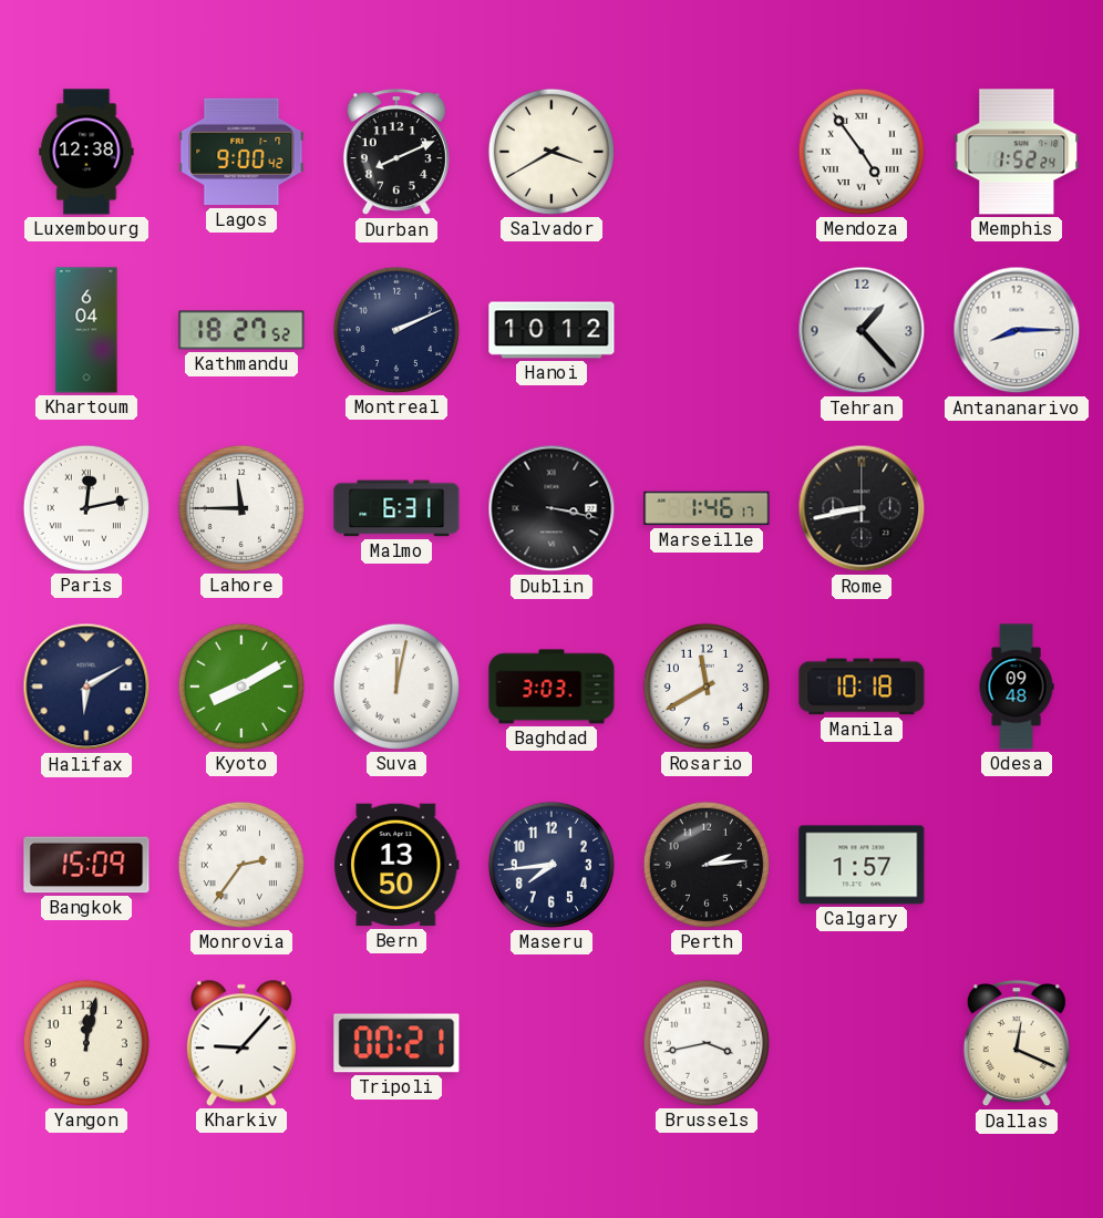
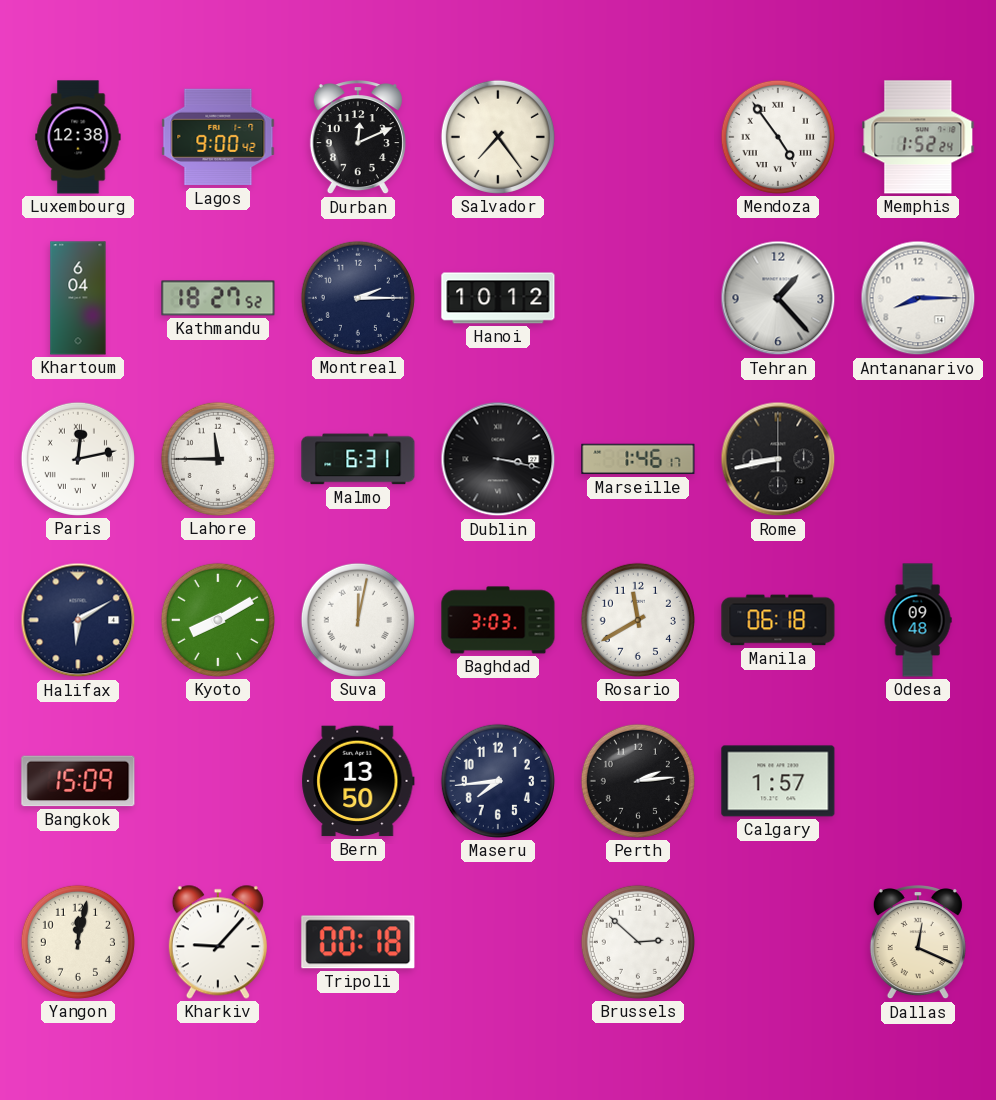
Durban: 8:11 -> 12:11
Salvador: 3:40 -> 7:24
Montreal: 2:11 -> 2:15
Manila: 10:18 -> 06:18
Monrovia: 2:36 -> none
Tripoli: 00:21 -> 00:18
Brussels: 3:43 -> 2:52
